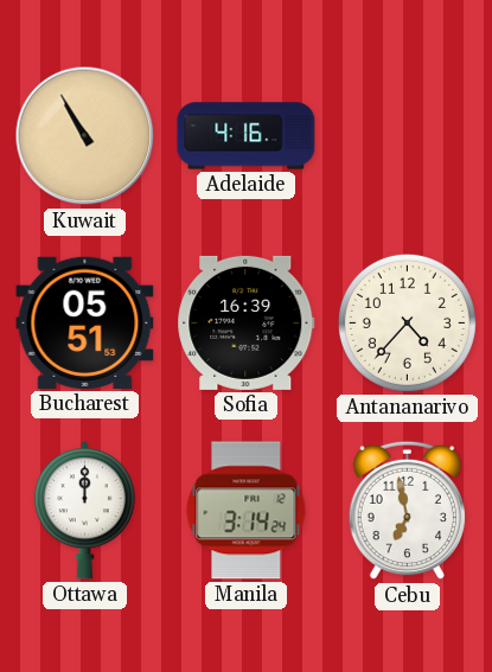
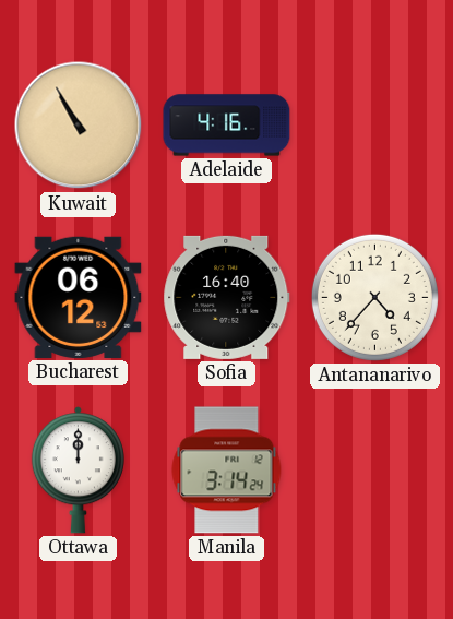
Bucharest: 05:51 -> 06:12
Sofia: 16:39 -> 16:40
Cebu: 6:58 -> none
